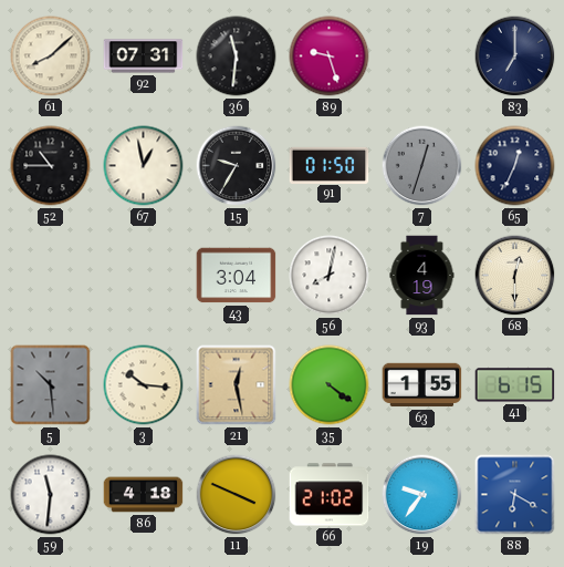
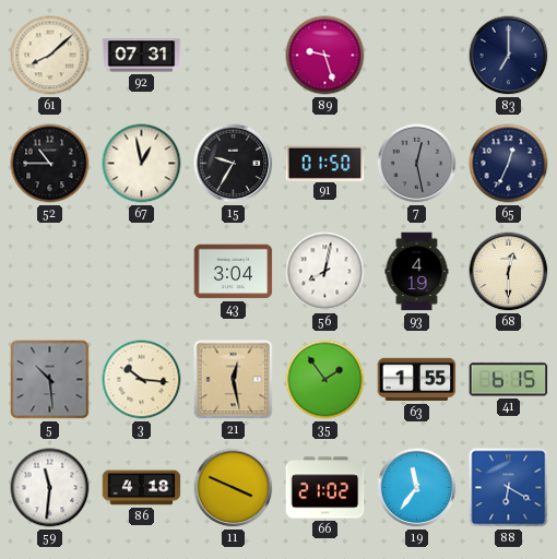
36: 11:31 -> none
7: 12:33 -> 12:28
35: 4:21 -> 1:54
19: 9:36 -> 11:36
